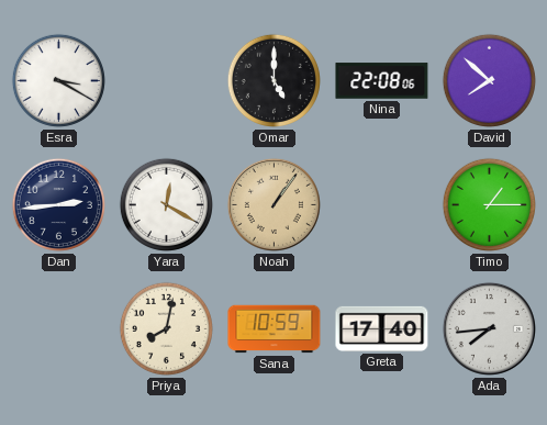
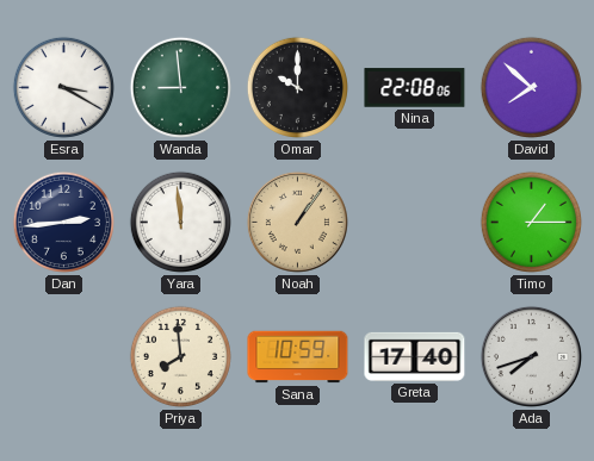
Wanda: none -> 8:59
Omar: 5:00 -> 10:00
Yara: 12:20 -> 11:59
Priya: 8:02 -> 7:59
Ada: 7:44 -> 7:42
